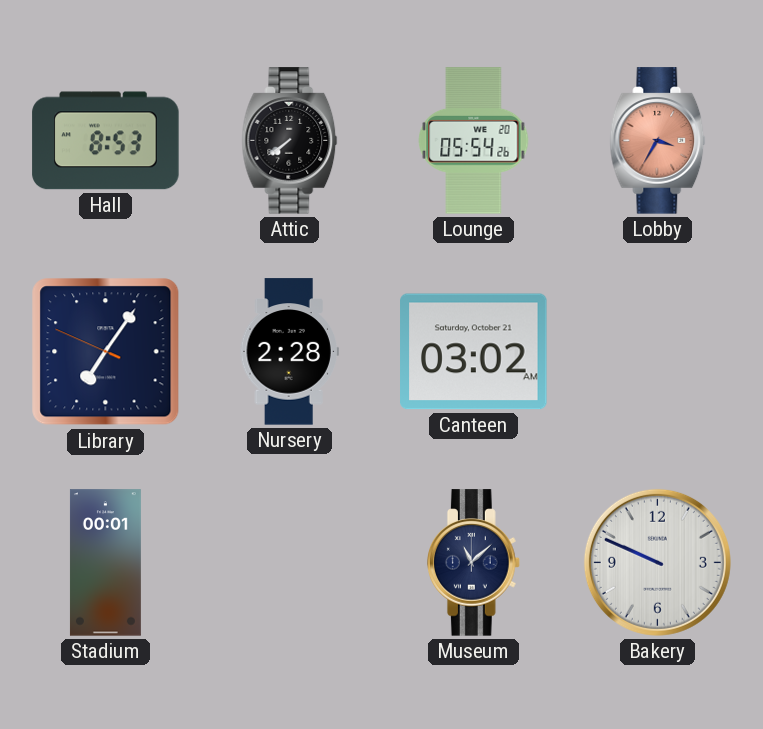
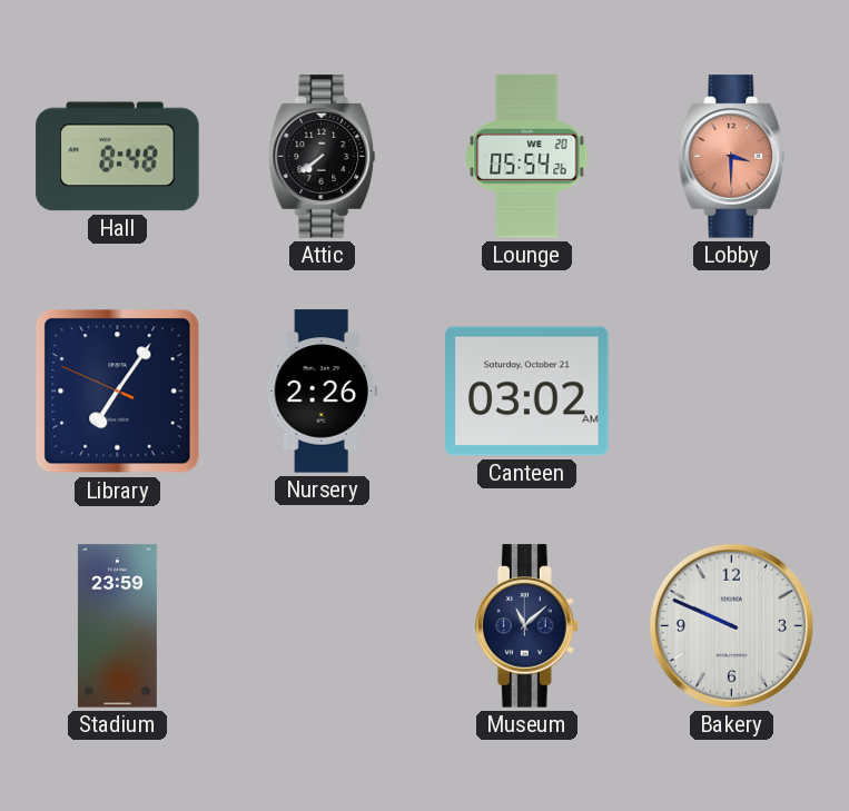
Hall: 8:53 -> 8:48
Lobby: 3:35 -> 3:30
Nursery: 2:28 -> 2:26
Stadium: 00:01 -> 23:59
